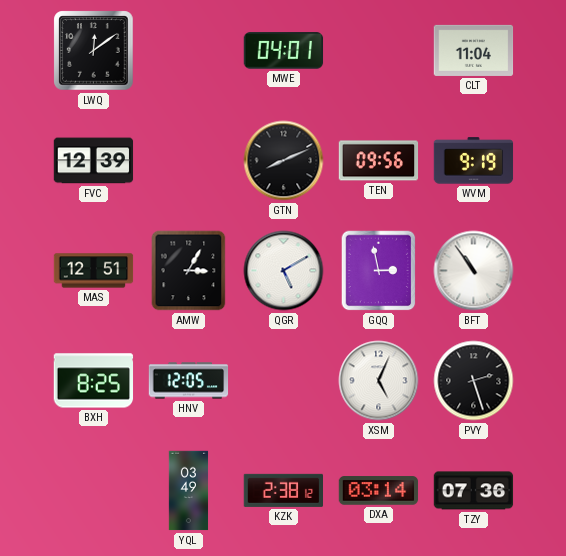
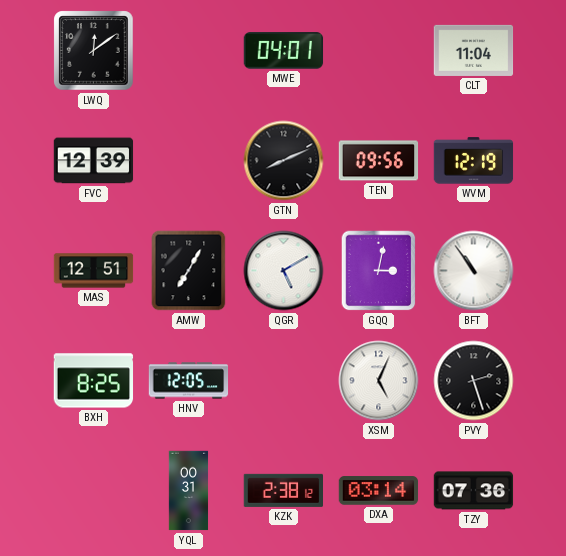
WVM: 9:19 -> 12:19
AMW: 3:05 -> 7:05
GQQ: 2:58 -> 3:02
YQL: 03:49 -> 00:31
